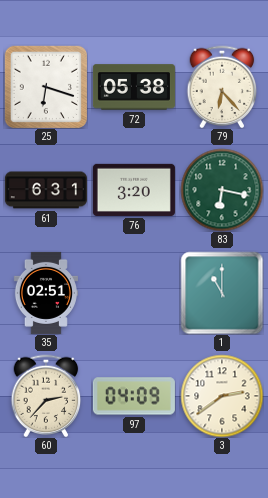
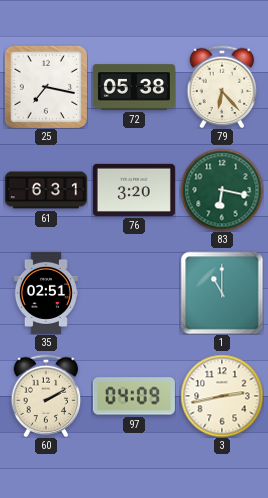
25: 6:18 -> 7:17
60: 2:37 -> 2:10
3: 2:39 -> 2:43
